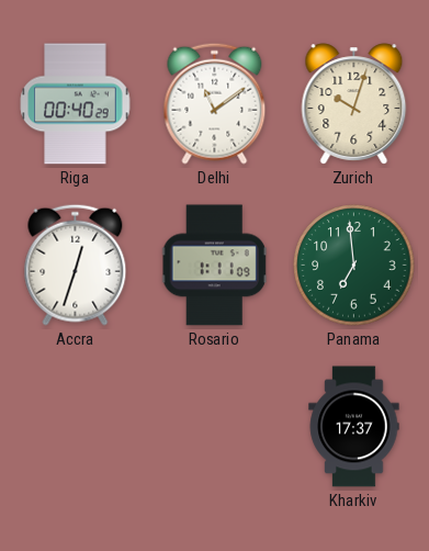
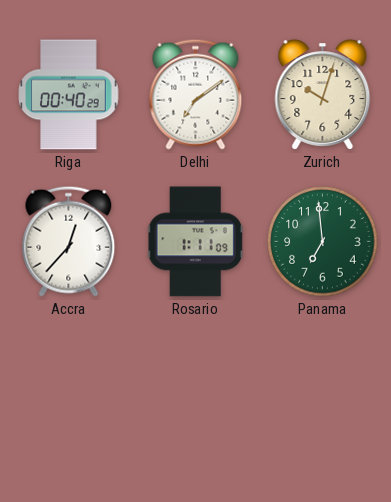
Delhi: 11:09 -> 7:09
Accra: 12:33 -> 12:37
Kharkiv: 17:37 -> none
